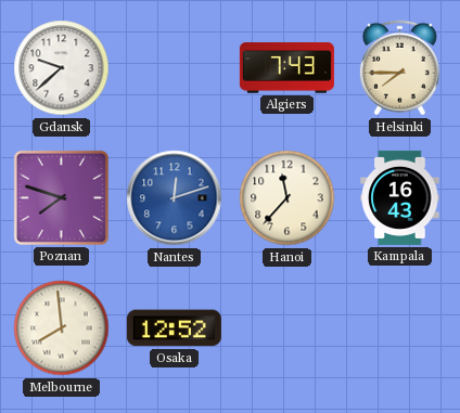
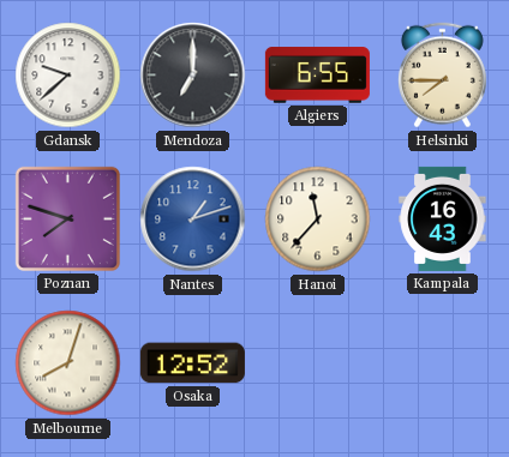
Mendoza: none -> 7:00
Algiers: 7:43 -> 6:55
Nantes: 12:12 -> 1:12
Melbourne: 7:59 -> 8:03
